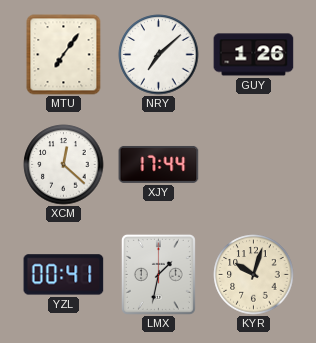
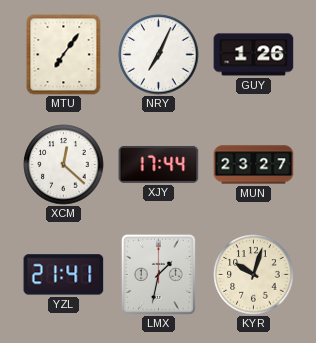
NRY: 7:08 -> 7:04
MUN: none -> 23:27
YZL: 00:41 -> 21:41
